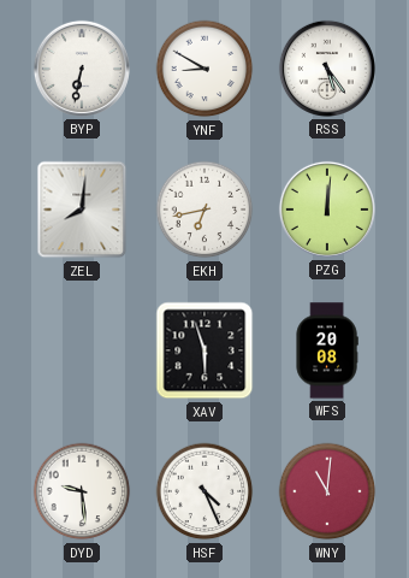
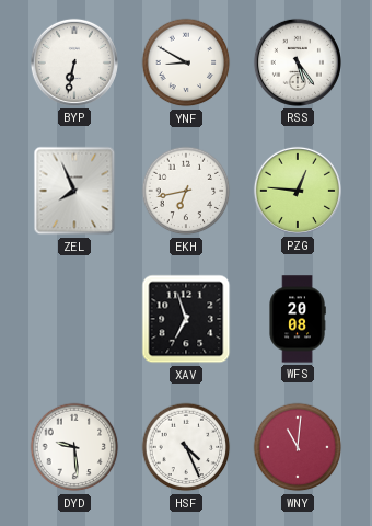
ZEL: 8:01 -> 7:56
PZG: 12:01 -> 12:46
XAV: 5:57 -> 6:57
